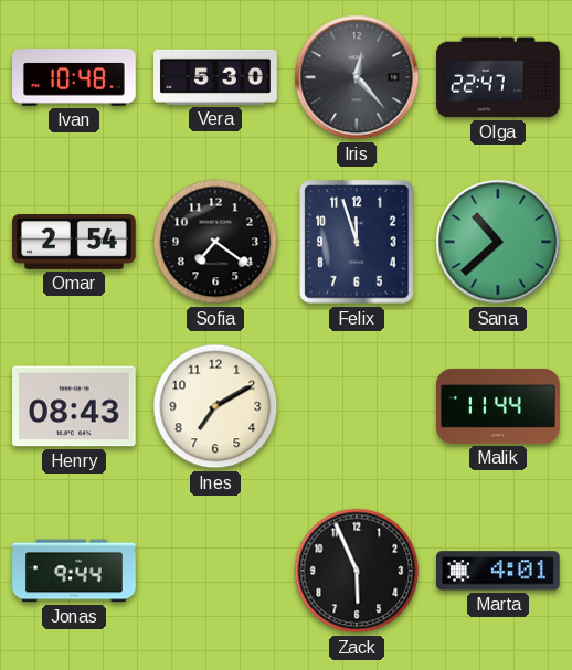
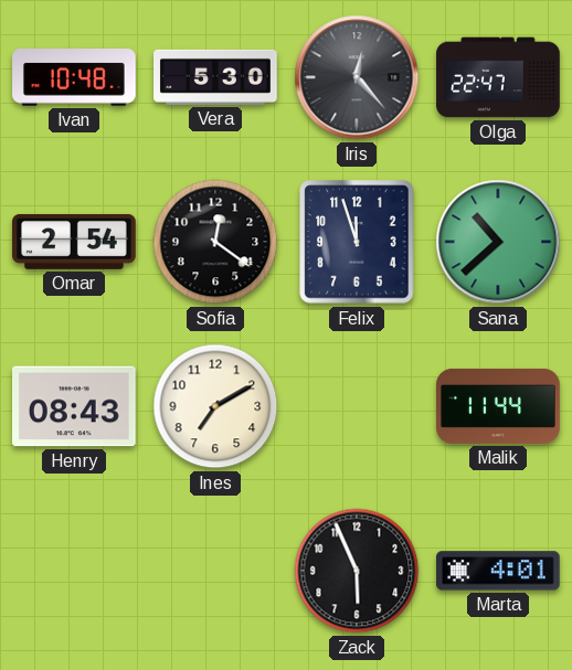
Sofia: 7:21 -> 12:21
Jonas: 9:44 -> none
